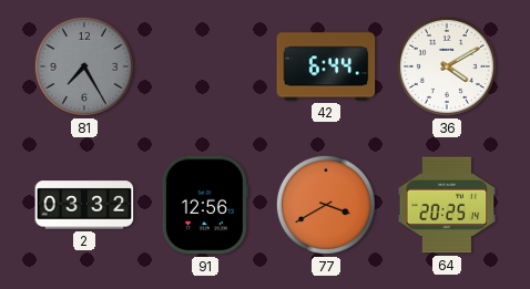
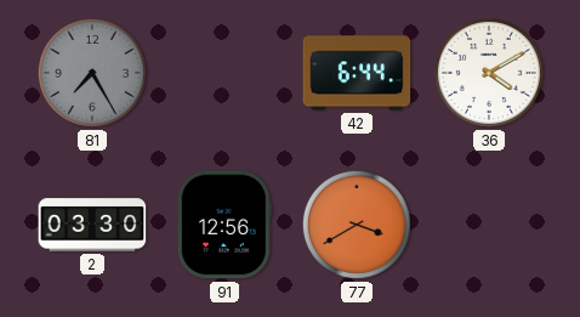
2: 03:32 -> 03:30
64: 20:25 -> none
